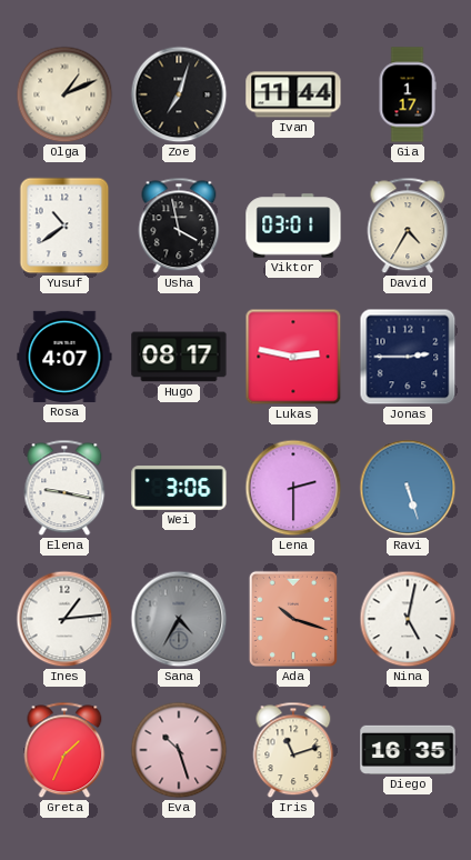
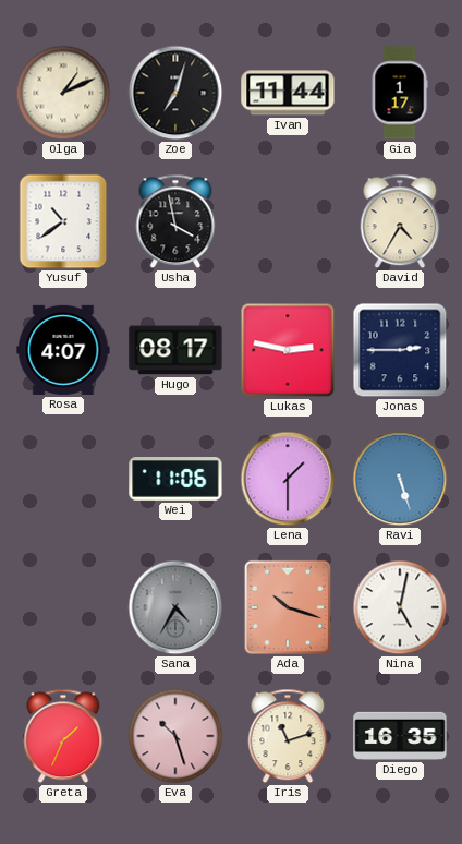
Viktor: 03:01 -> none
Elena: 9:17 -> none
Wei: 3:06 -> 11:06
Lena: 2:30 -> 1:30
Ines: 1:14 -> none
